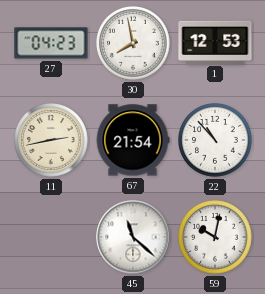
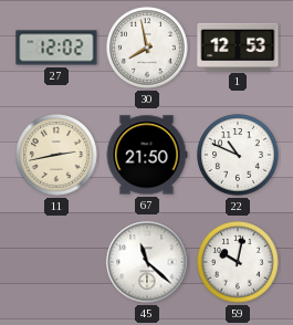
27: 04:23 -> 12:02
67: 21:54 -> 21:50
22: 10:53 -> 10:49
